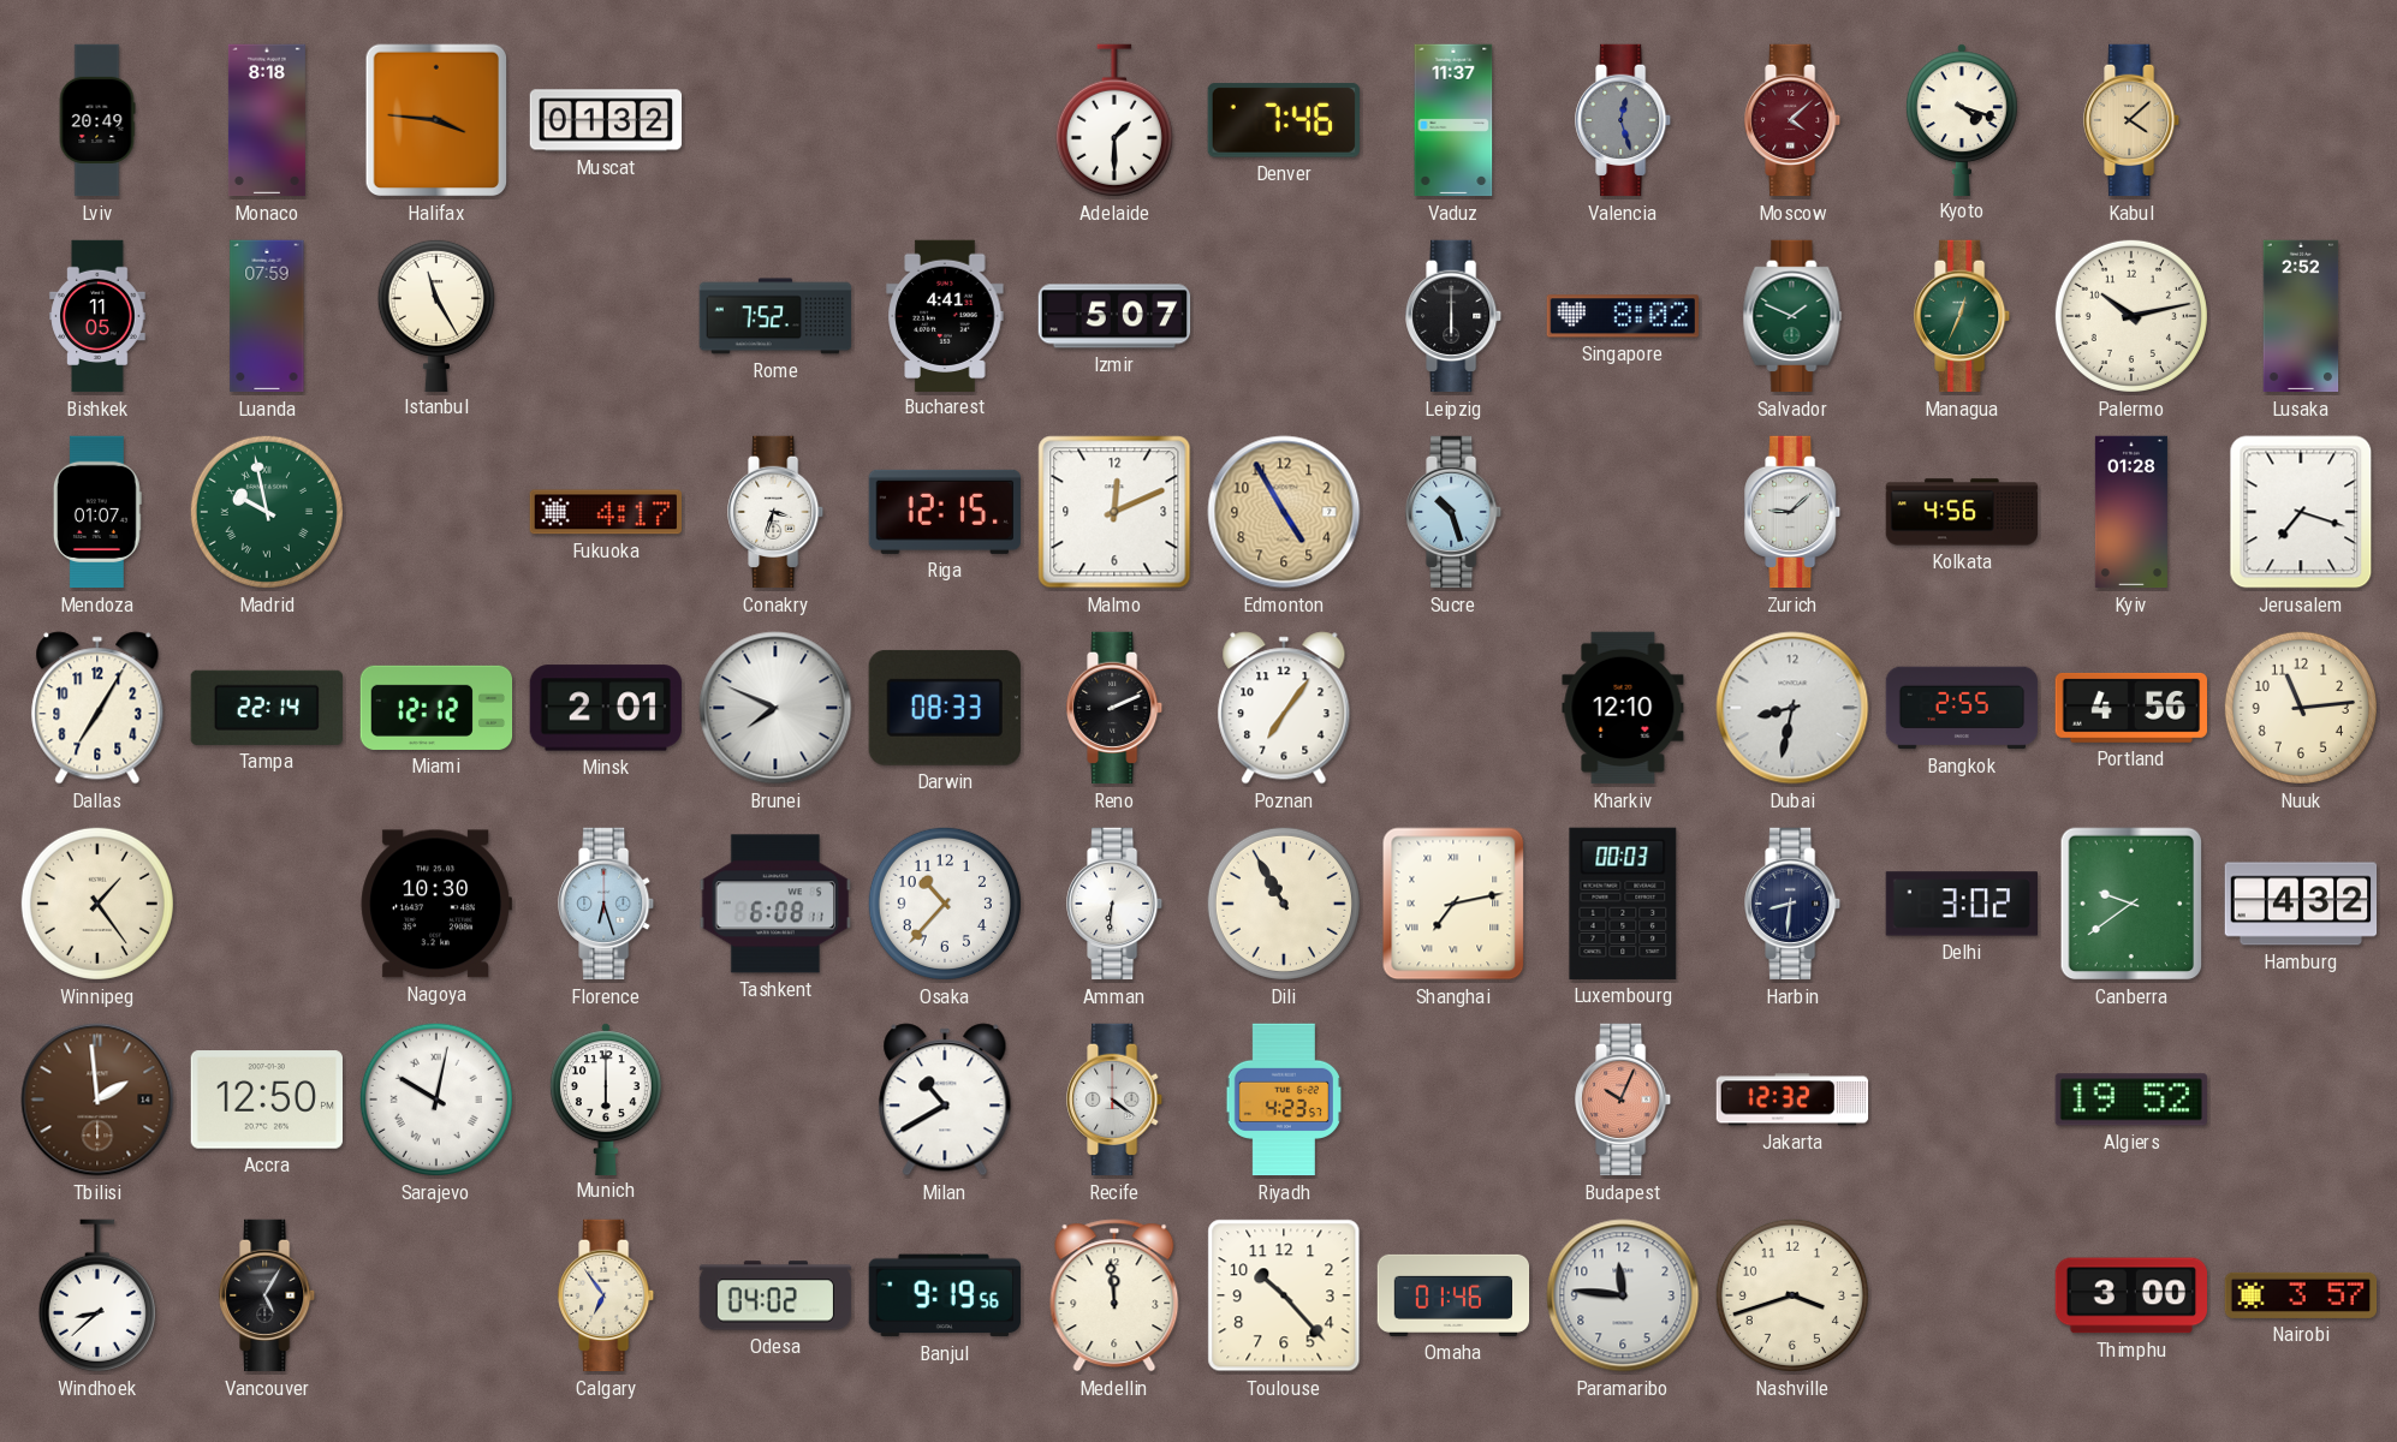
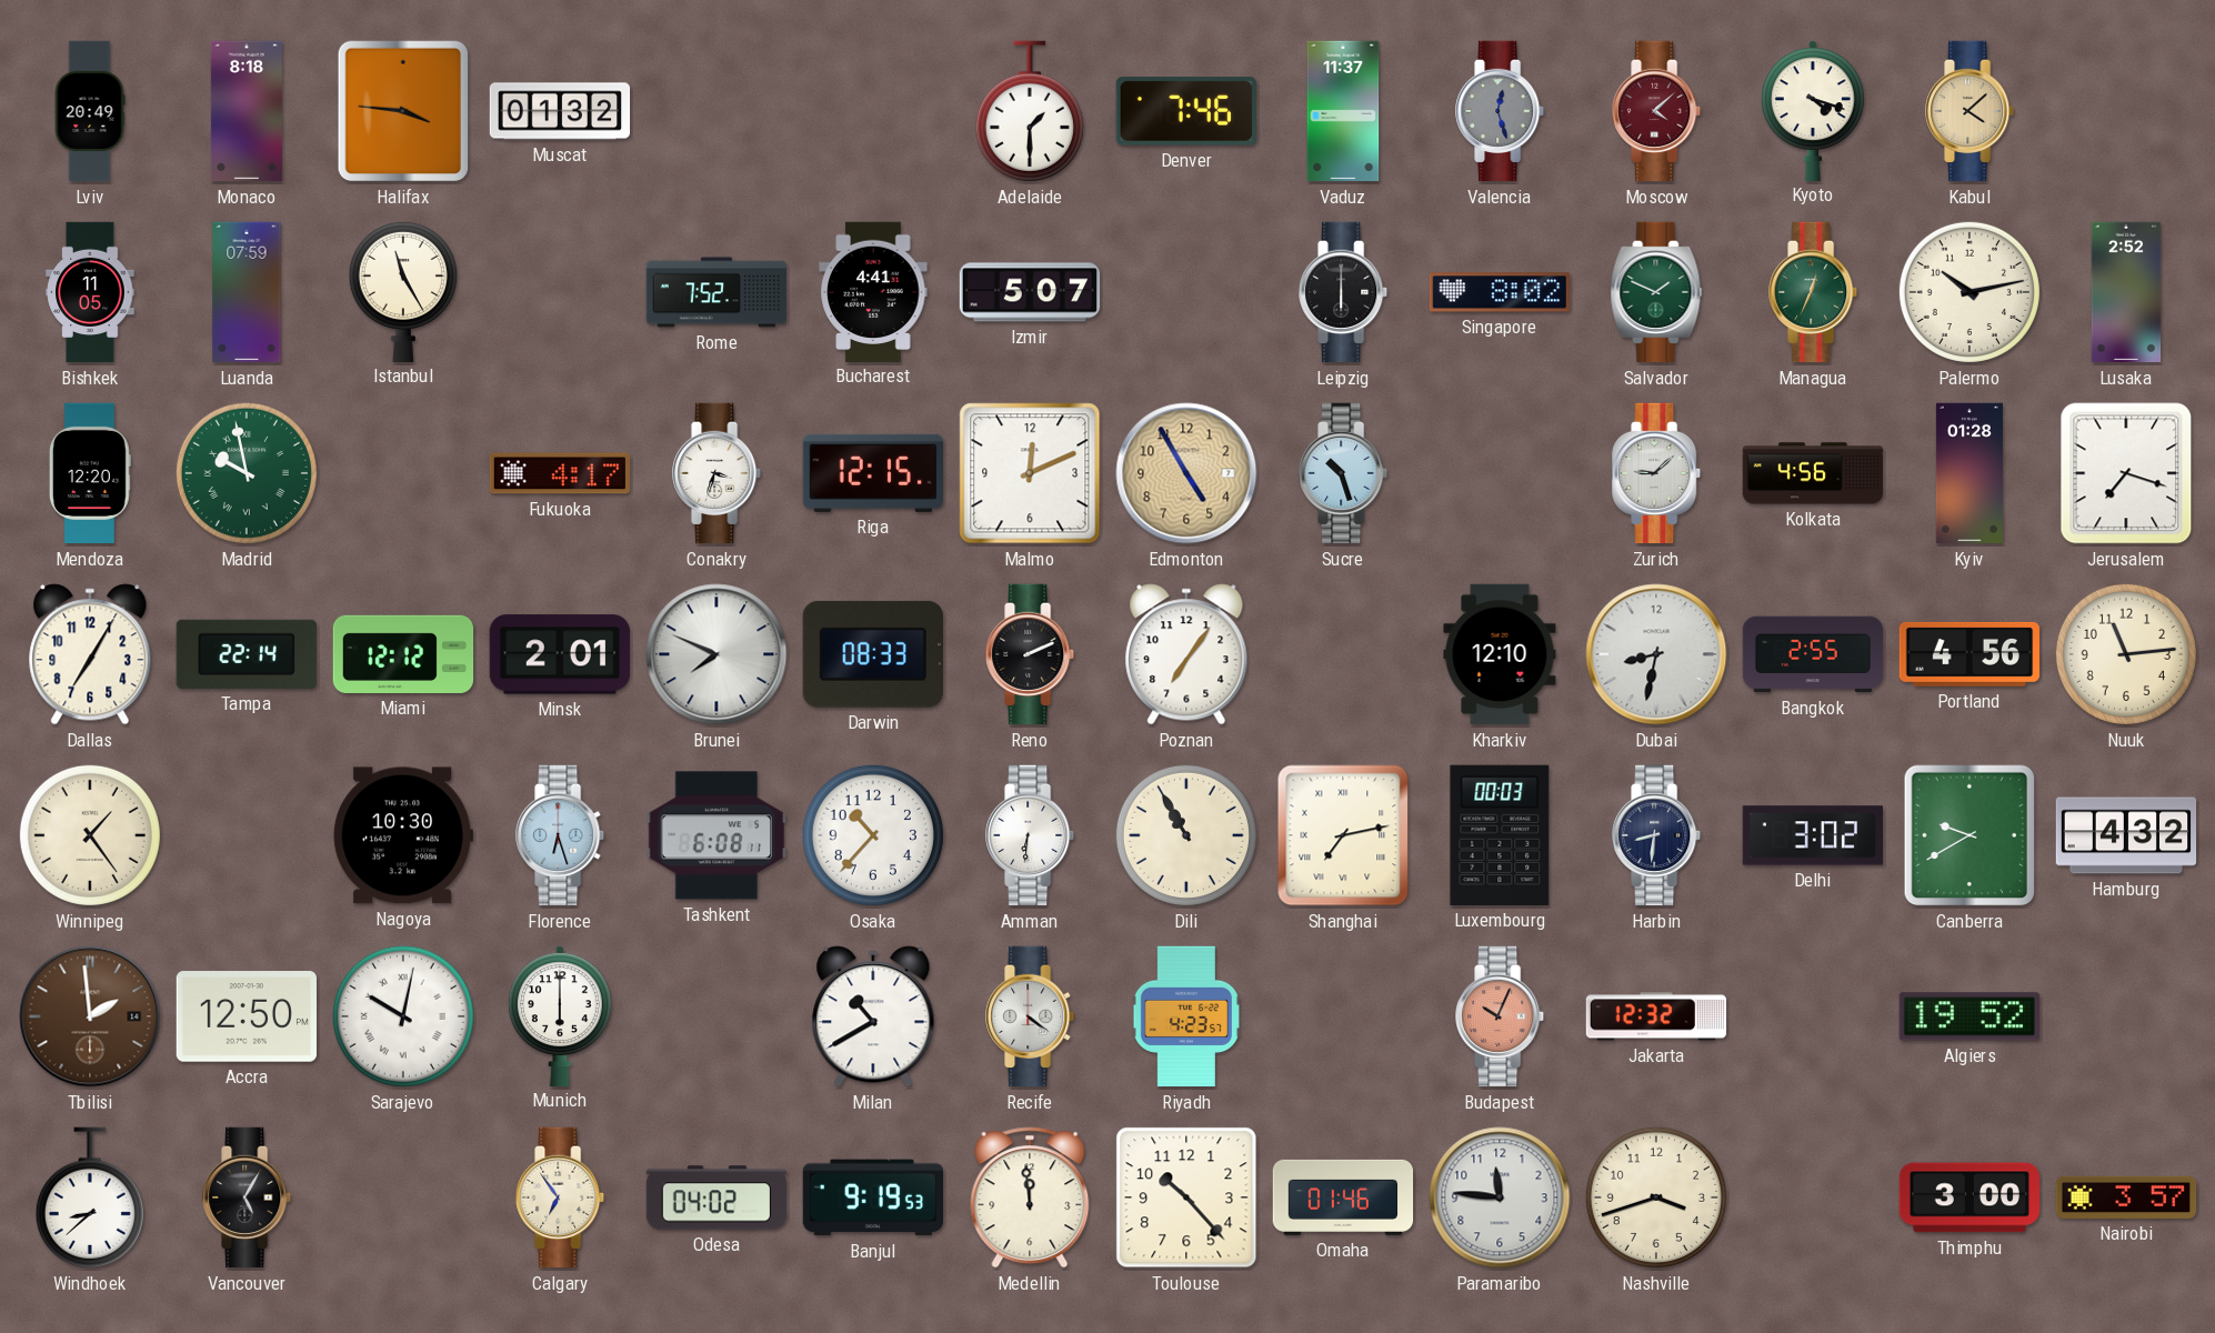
Mendoza: 01:07 -> 12:20
Canberra: 9:39 -> 9:40
Banjul: 9:19:56 -> 9:19:53
